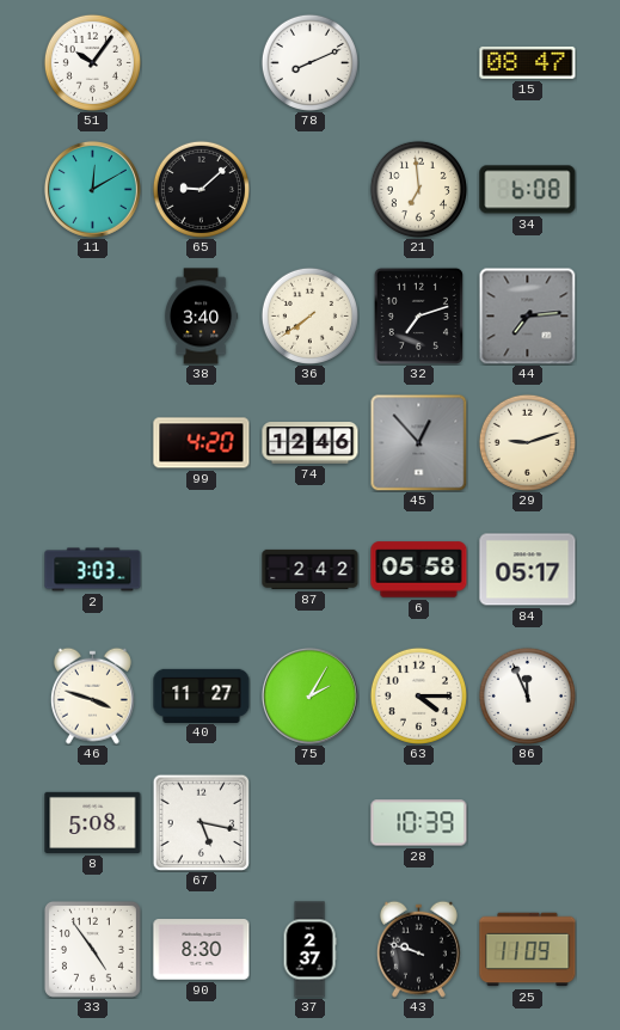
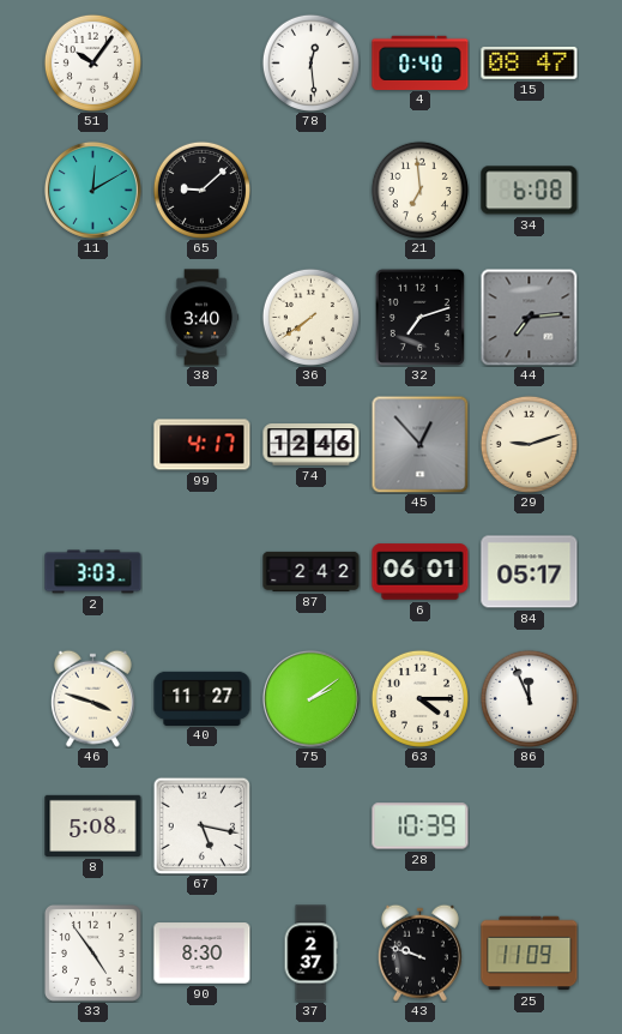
78: 8:11 -> 12:29
4: none -> 0:40
99: 4:20 -> 4:17
6: 05:58 -> 06:01
75: 2:05 -> 2:09
